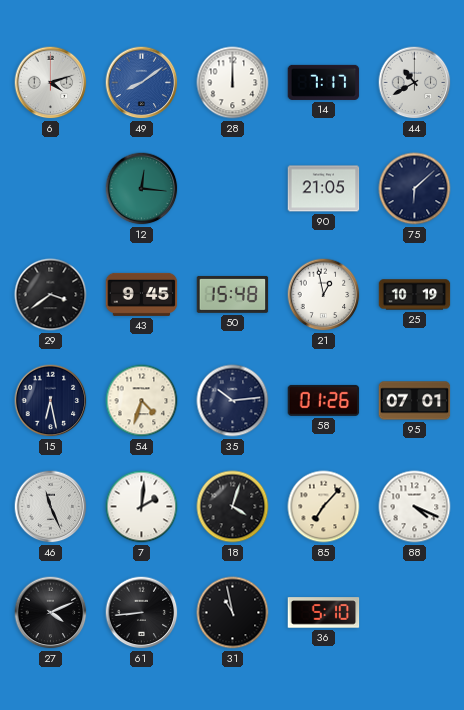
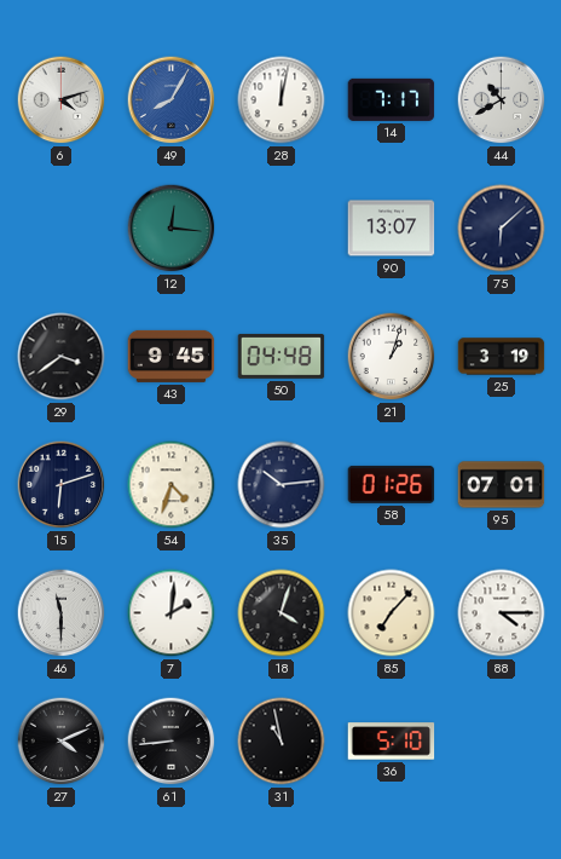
49: 8:09 -> 8:05
28: 12:00 -> 12:02
90: 21:05 -> 13:07
50: 15:48 -> 04:48
21: 12:58 -> 1:03
25: 10:19 -> 3:19
15: 6:28 -> 6:12
46: 11:26 -> 11:30
88: 4:19 -> 4:15
